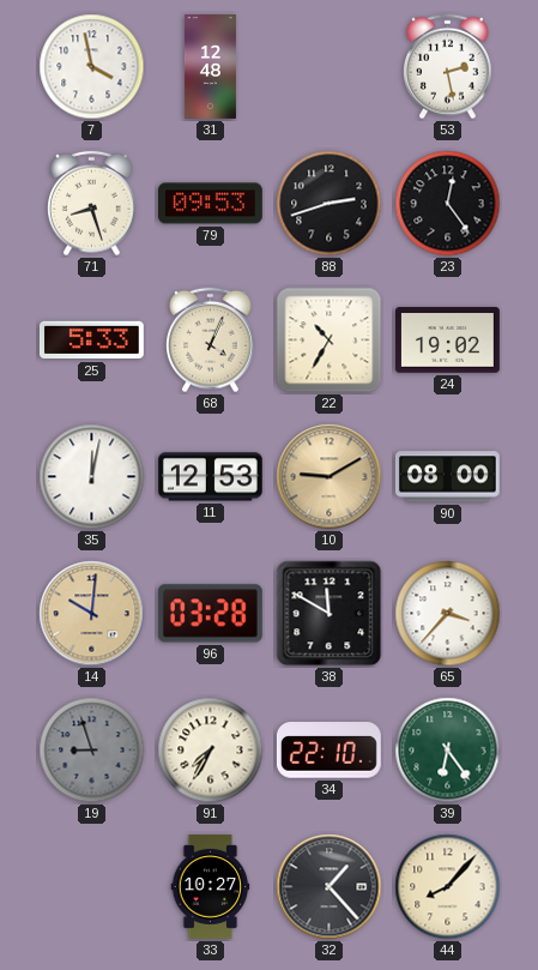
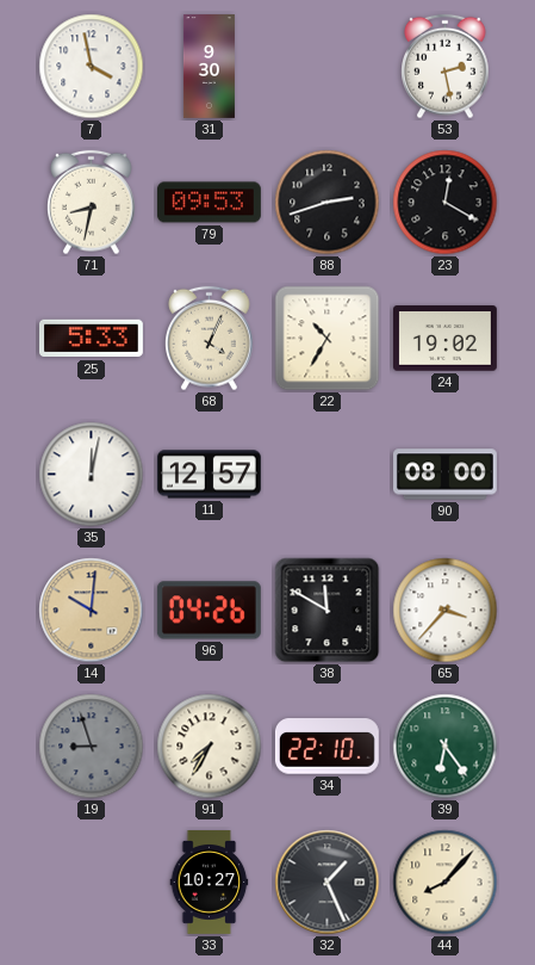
31: 12:48 -> 9:30
71: 8:27 -> 8:32
23: 12:24 -> 12:20
11: 12:53 -> 12:57
10: 9:10 -> none
96: 03:28 -> 04:26
32: 1:23 -> 1:26
